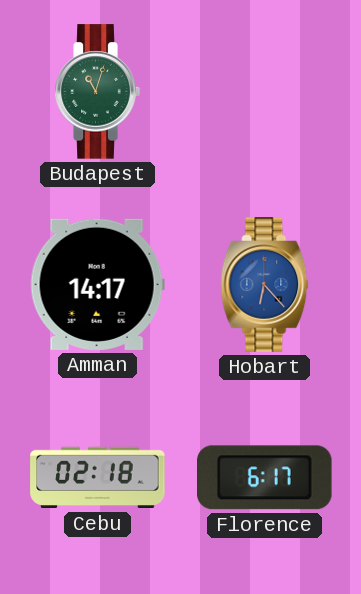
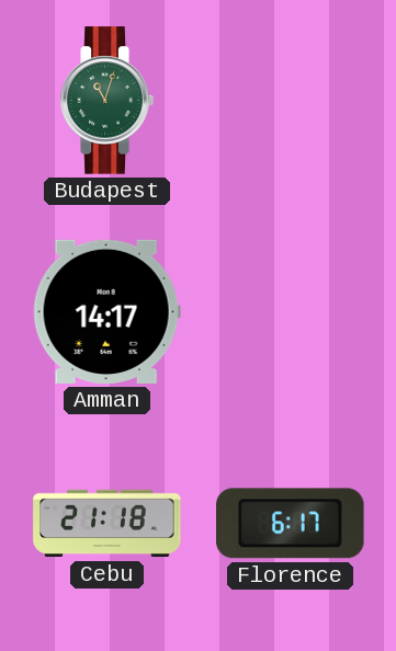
Hobart: 6:23 -> none
Cebu: 02:18 -> 21:18
